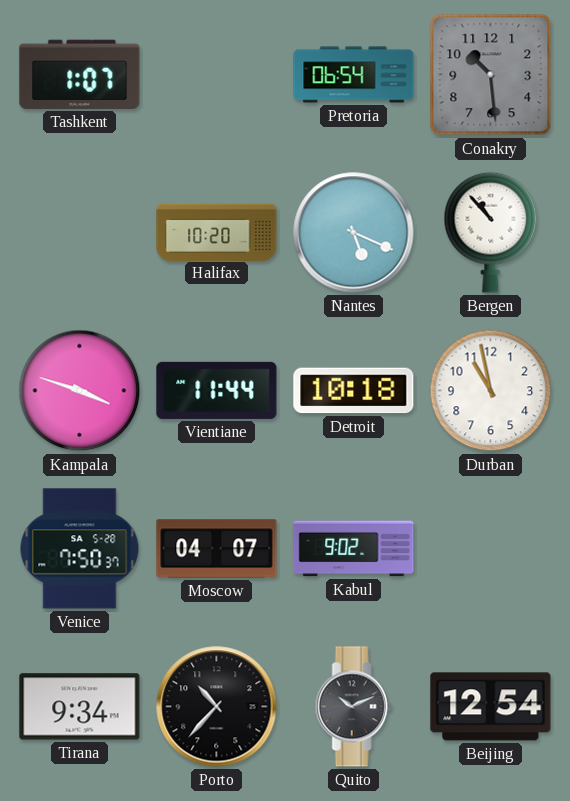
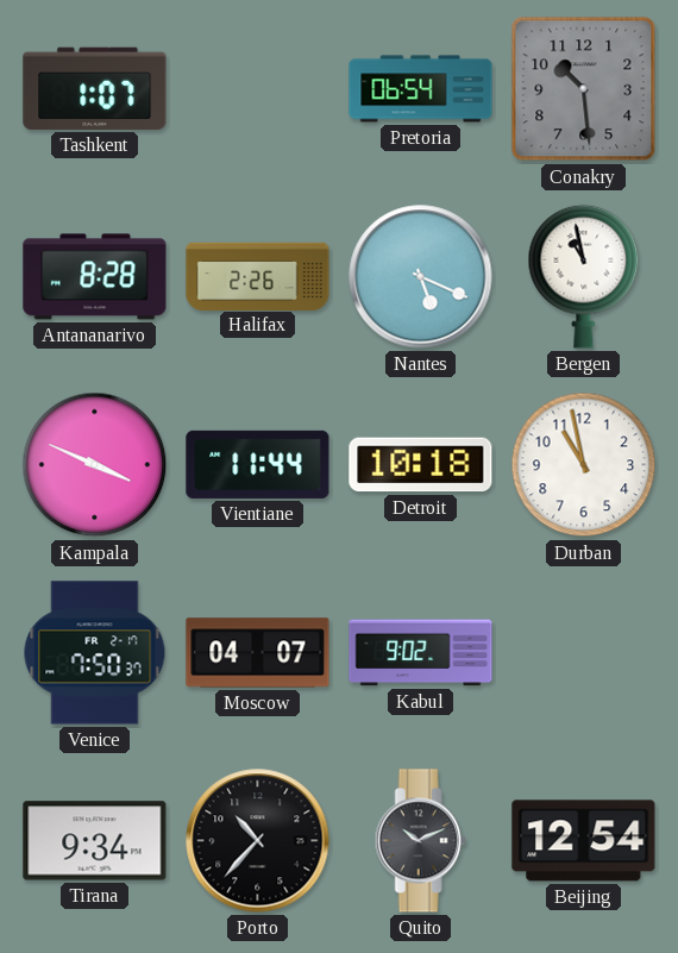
Antananarivo: none -> 8:28
Halifax: 10:20 -> 2:26
Bergen: 10:53 -> 10:58
Kampala: 3:48 -> 3:49
Venice date: SA 5-28 -> FR 2-17
